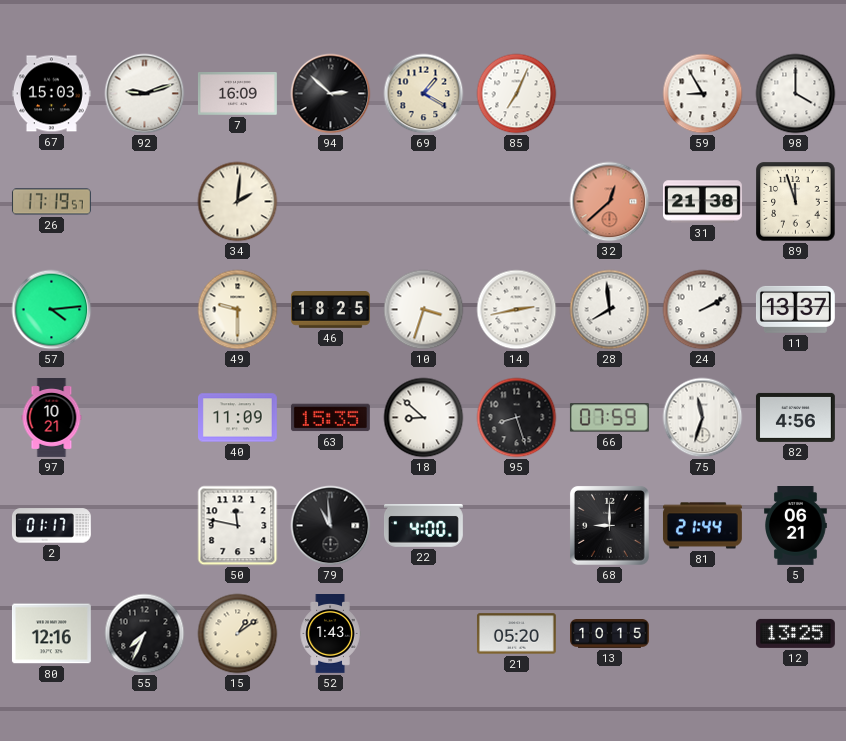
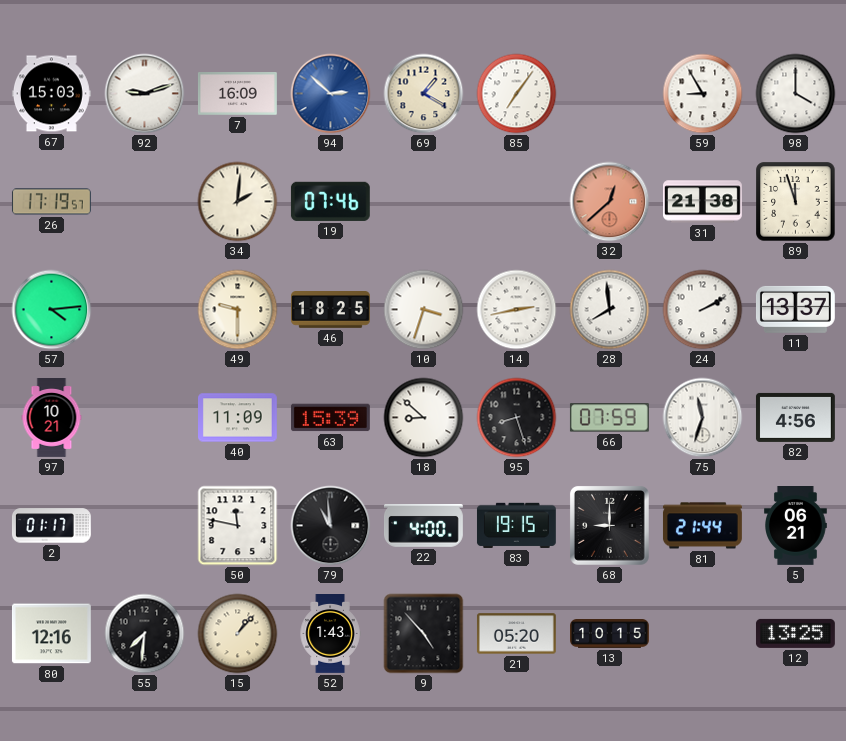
94 dial: black -> blue
85: 7:04 -> 7:06
19: none -> 07:46
63: 15:35 -> 15:39
83: none -> 19:15
55: 7:34 -> 7:31
15: 1:09 -> 1:07
9: none -> 4:53
